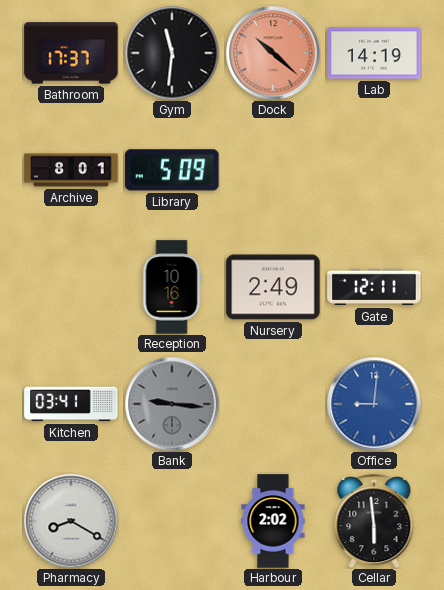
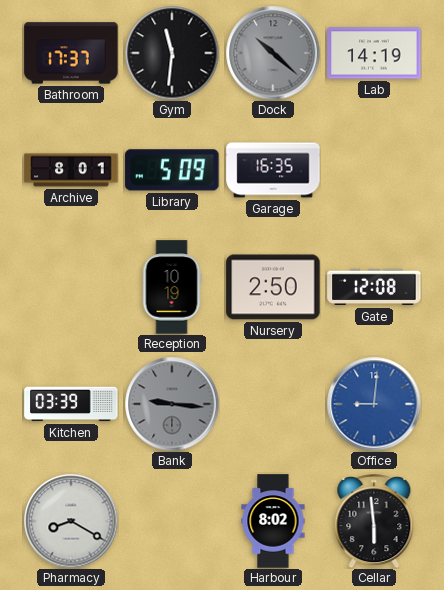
Dock dial: salmon -> grey
Garage: none -> 16:35
Reception: 10:16 -> 10:19
Nursery: 2:49 -> 2:50
Gate: 12:11 -> 12:08
Kitchen: 03:41 -> 03:39
Harbour: 2:02 -> 8:02
